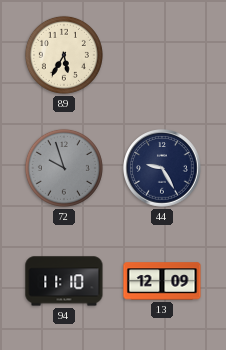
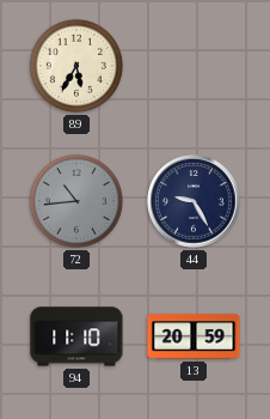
72: 9:57 -> 10:44
13: 12:09 -> 20:59
